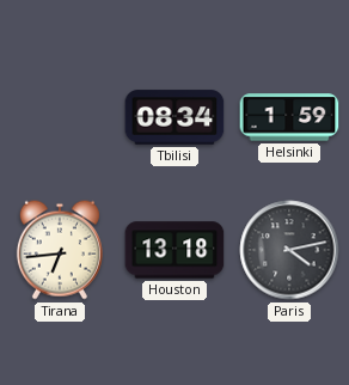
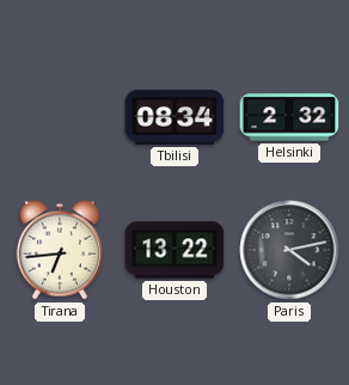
Helsinki: 1:59 -> 2:32
Houston: 13:18 -> 13:22
